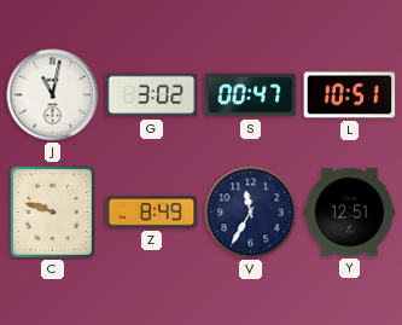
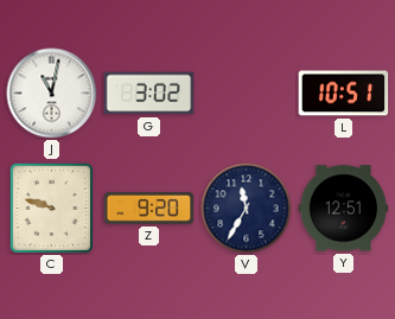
S: 00:47 -> none
Z: 8:49 -> 9:20
